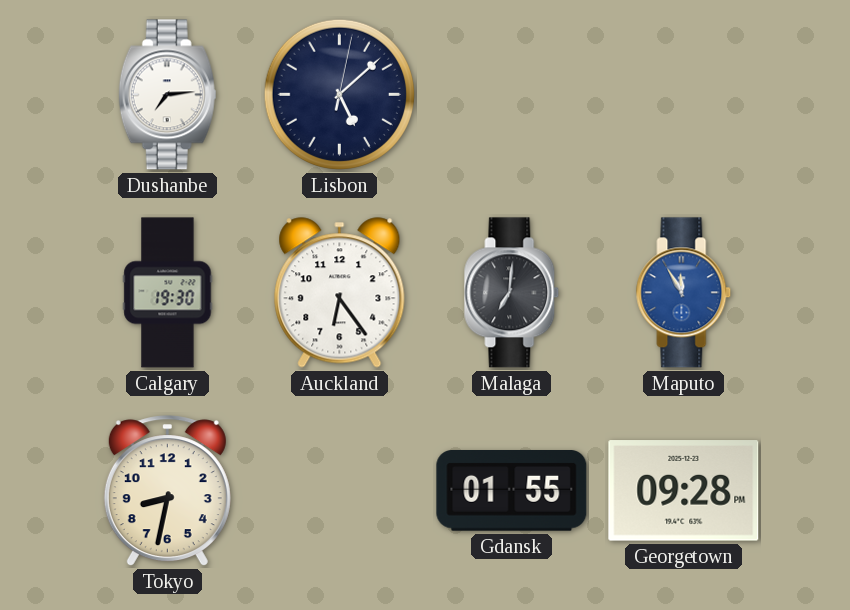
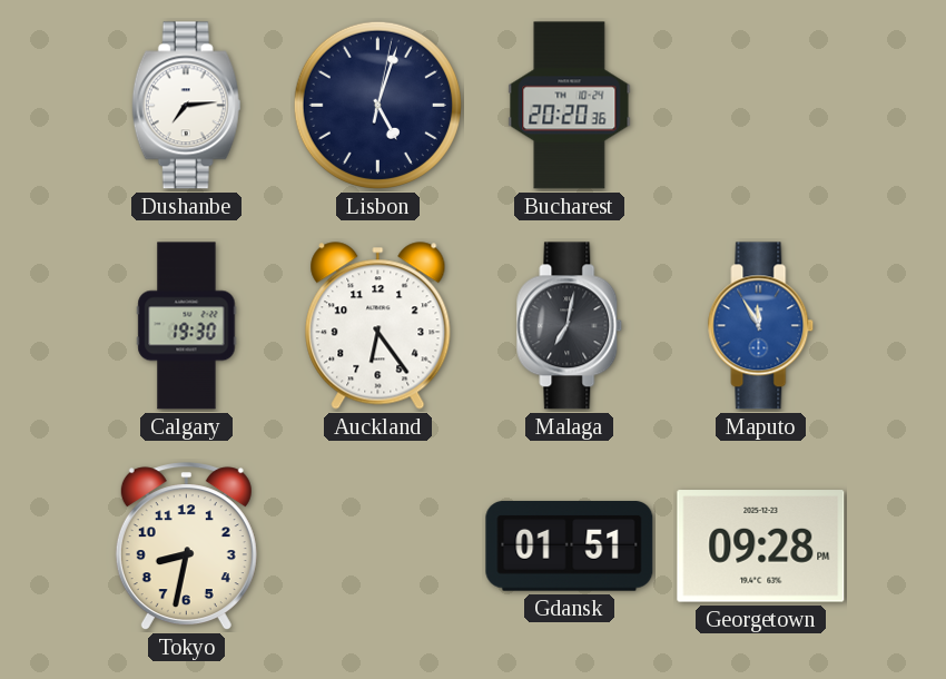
Lisbon: 5:08 -> 5:03
Bucharest: none -> 20:20
Malaga: 7:01 -> 7:02
Gdansk: 01:55 -> 01:51
